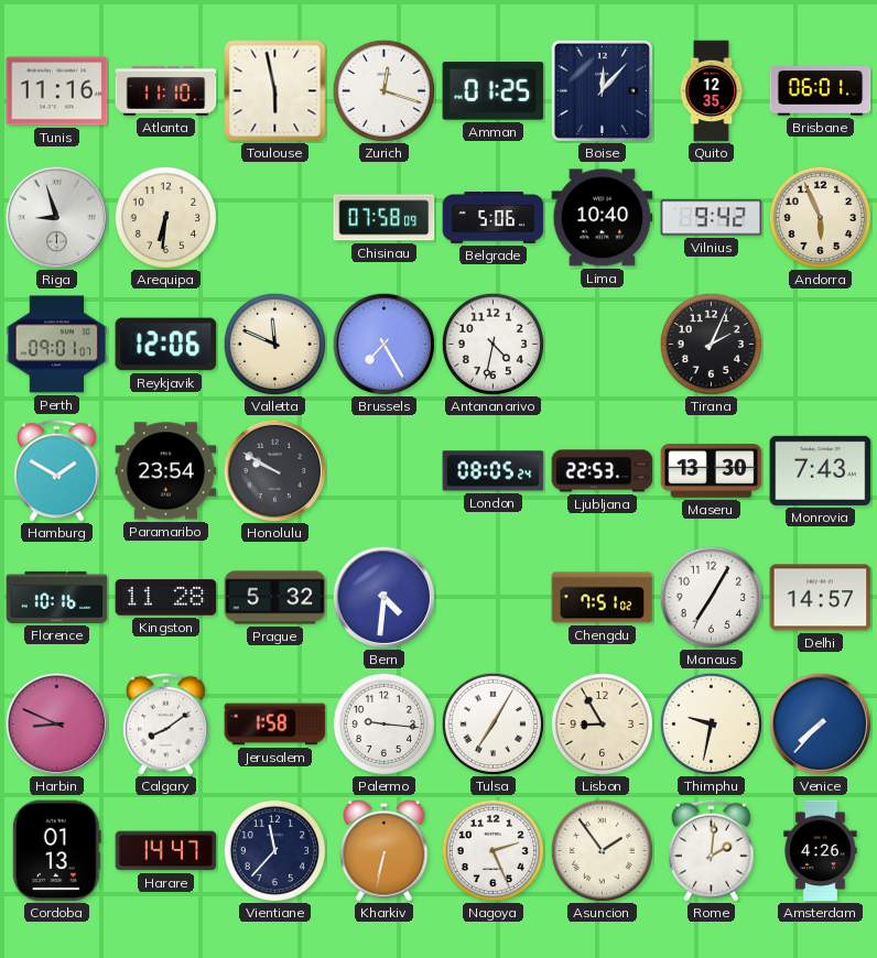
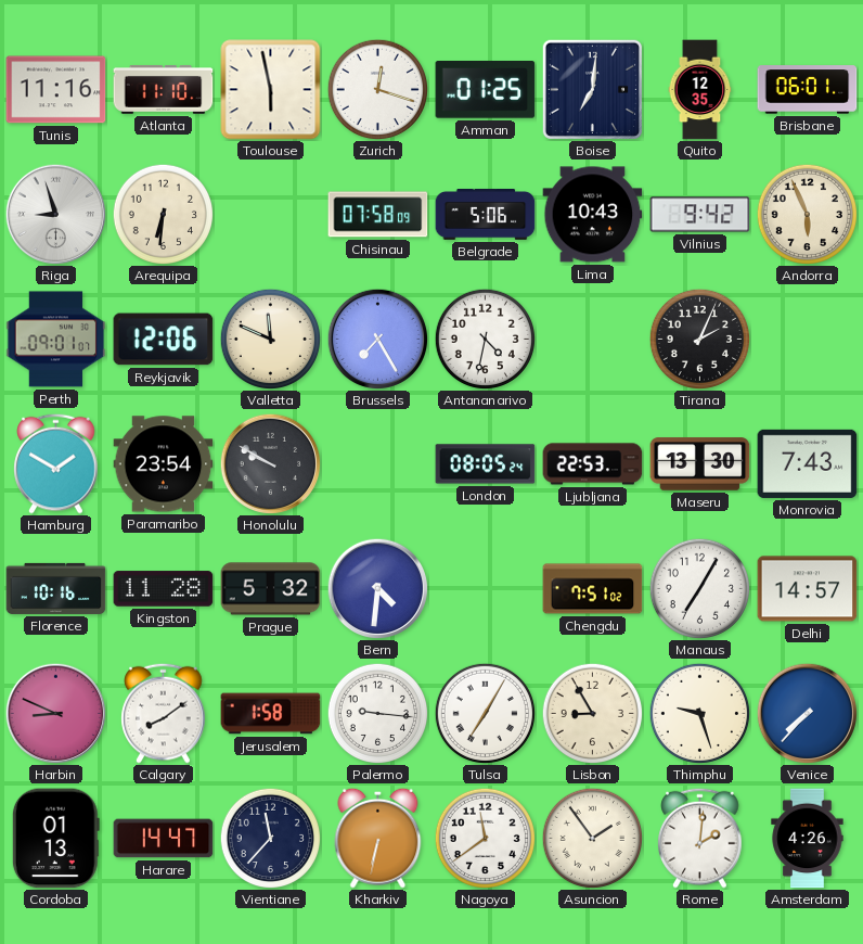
Boise: 12:07 -> 7:01
Lima: 10:40 -> 10:43
Thimphu: 9:32 -> 9:27
Nagoya: 2:26 -> 11:39
